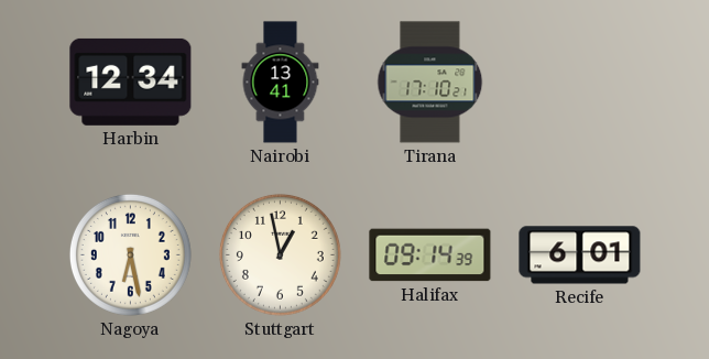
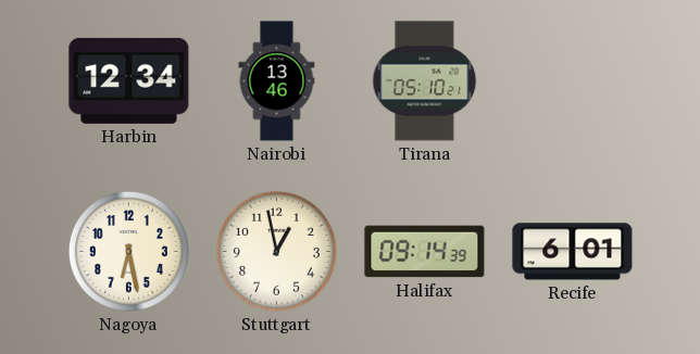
Nairobi: 13:41 -> 13:46
Tirana: 17:10 -> 05:10
